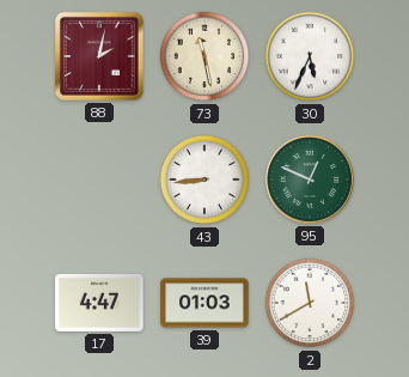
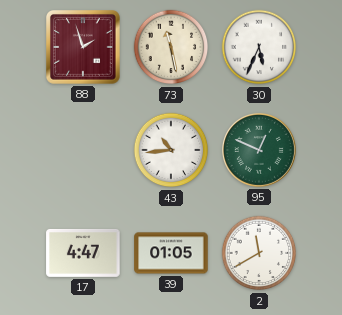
88: 2:02 -> 1:57
43: 8:44 -> 10:44
39: 01:03 -> 01:05
